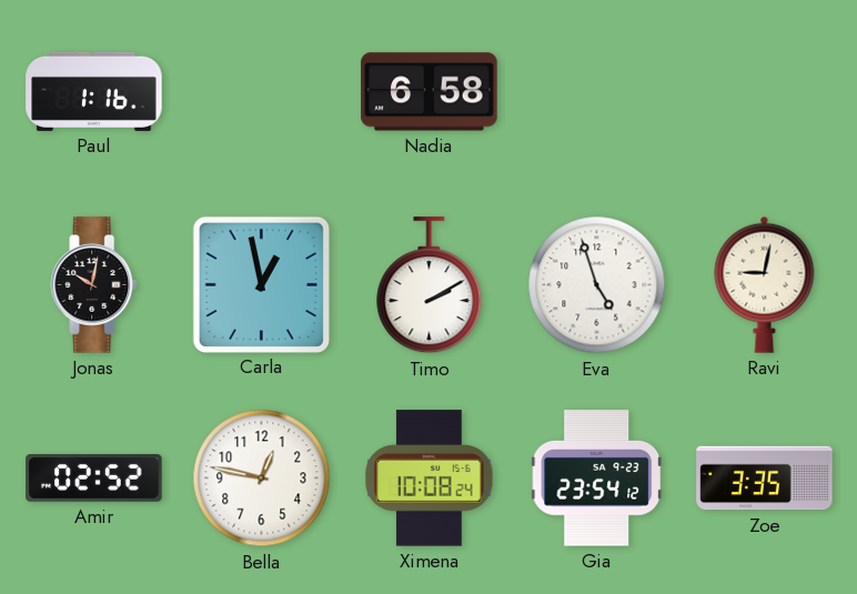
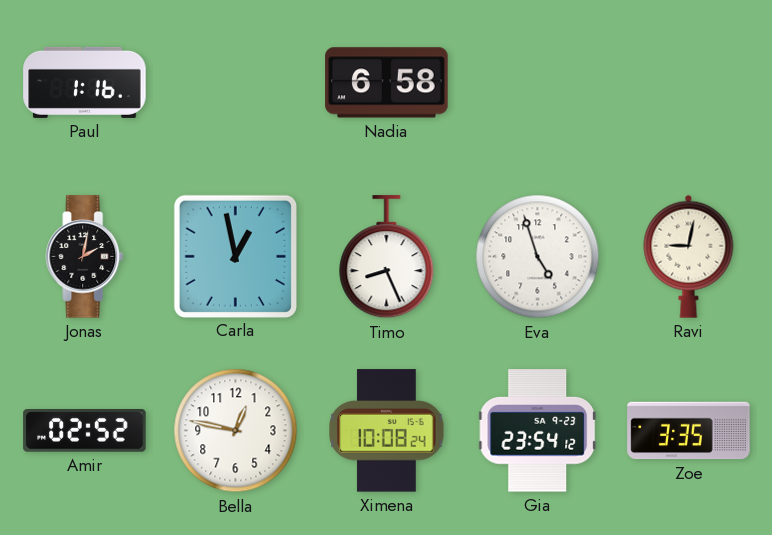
Jonas: 10:02 -> 2:02
Timo: 2:10 -> 8:26
